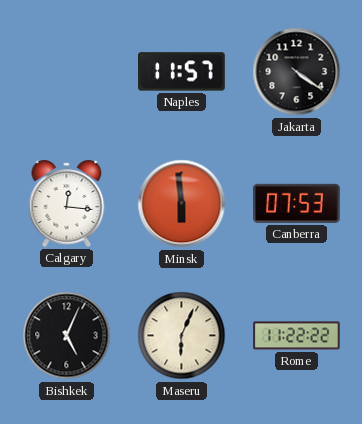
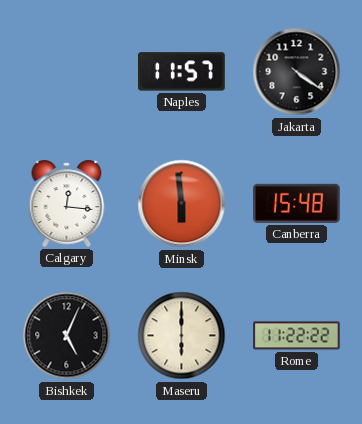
Canberra: 07:53 -> 15:48
Maseru: 6:04 -> 6:00
